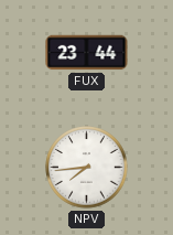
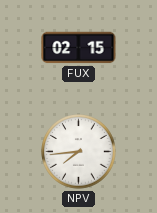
FUX: 23:44 -> 02:15
